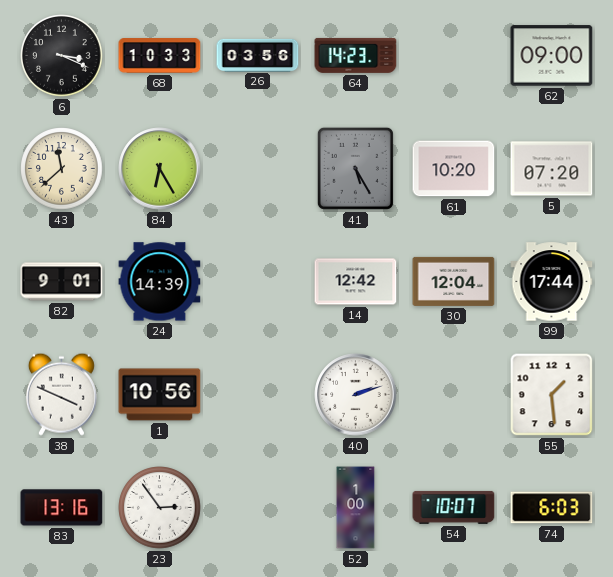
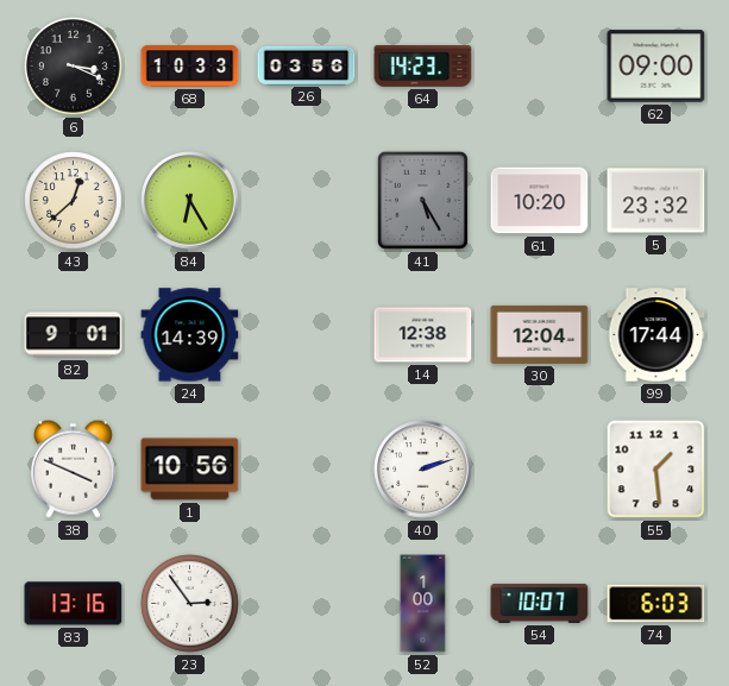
43: 11:38 -> 12:38
5: 07:20 -> 23:32
14: 12:42 -> 12:38
